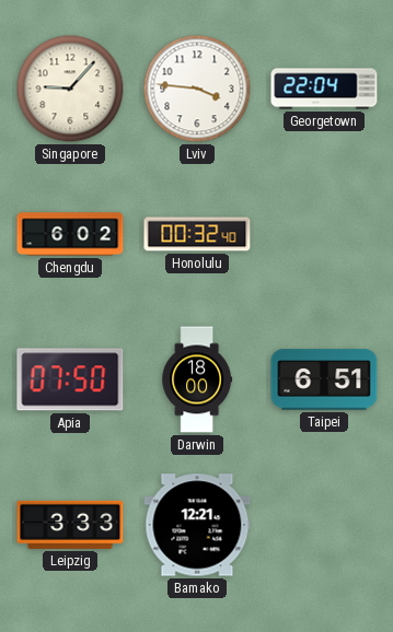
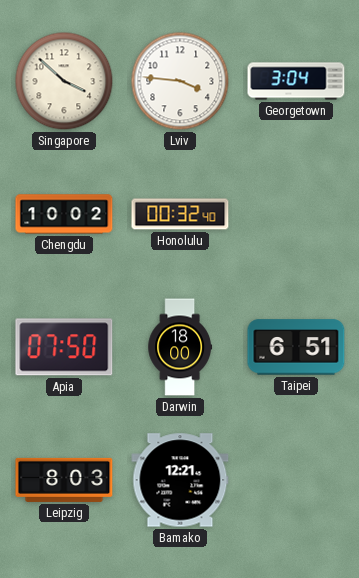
Singapore: 9:07 -> 3:52
Georgetown: 22:04 -> 3:04
Chengdu: 6:02 -> 10:02
Leipzig: 3:33 -> 8:03
